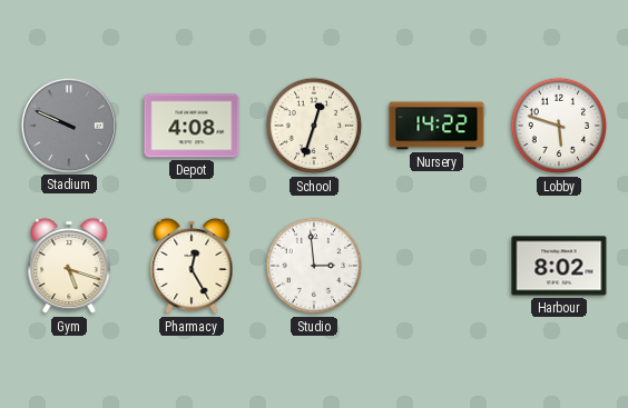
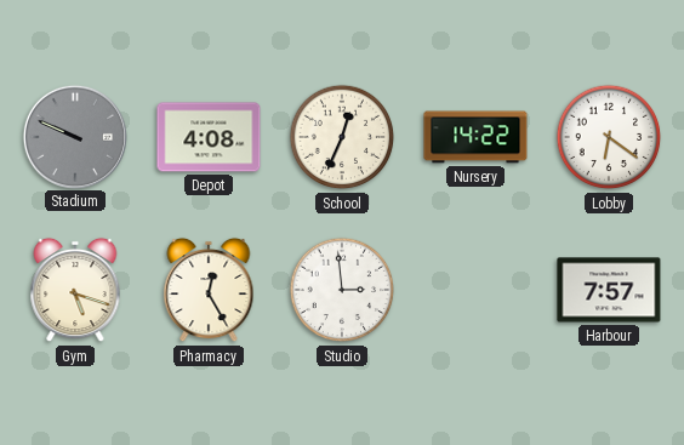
School: 12:33 -> 12:34
Lobby: 5:48 -> 6:21
Harbour: 8:02 -> 7:57
